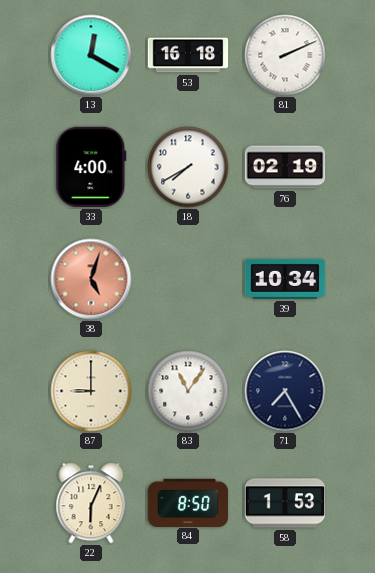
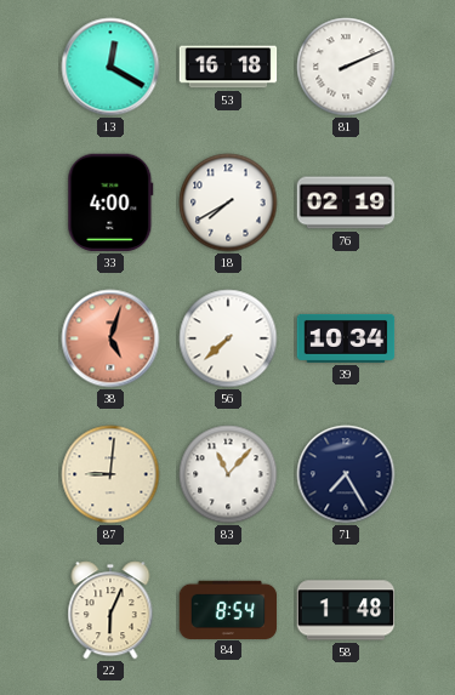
56: none -> 7:38
87: 9:00 -> 9:01
83: 11:06 -> 11:07
84: 8:50 -> 8:54
58: 1:53 -> 1:48
